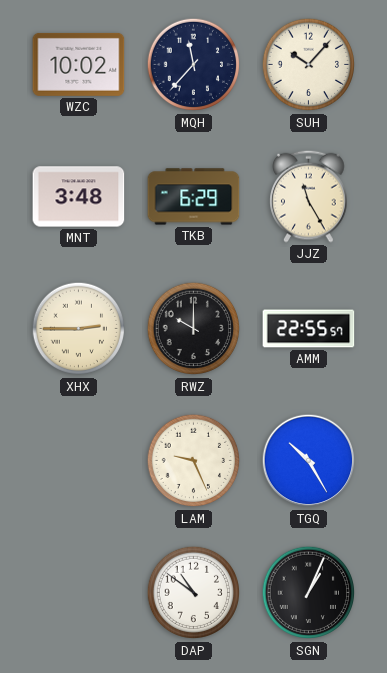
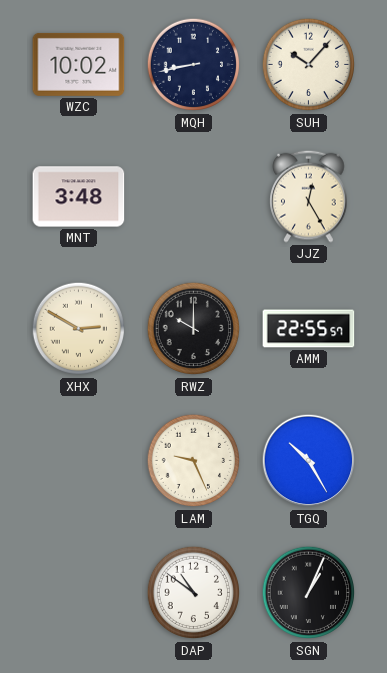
MQH: 11:37 -> 8:43
TKB: 6:29 -> none
JJZ: 11:25 -> 12:25
XHX: 2:45 -> 2:50
